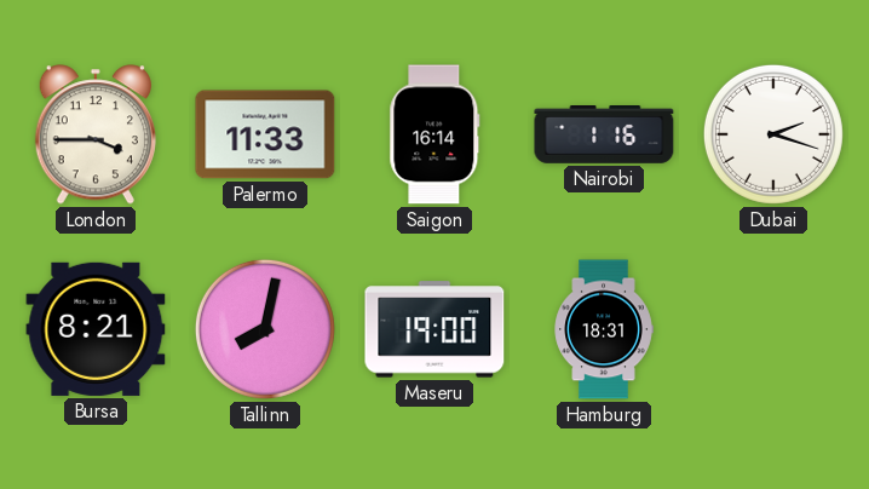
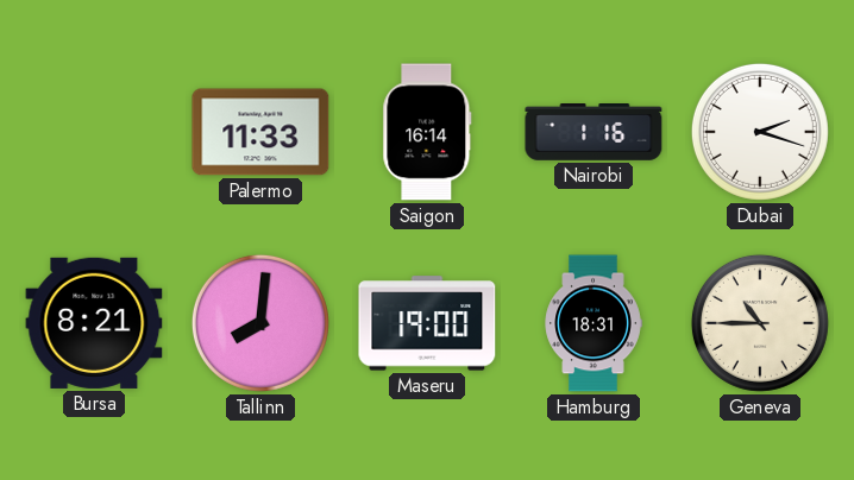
London: 3:45 -> none
Tallinn: 8:02 -> 8:01
Geneva: none -> 10:45
